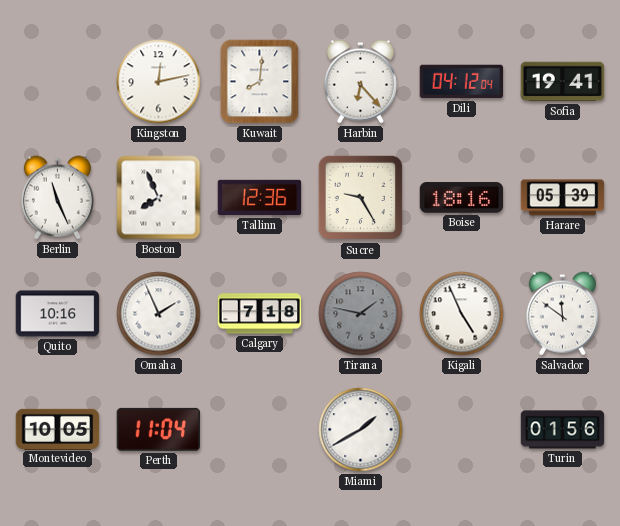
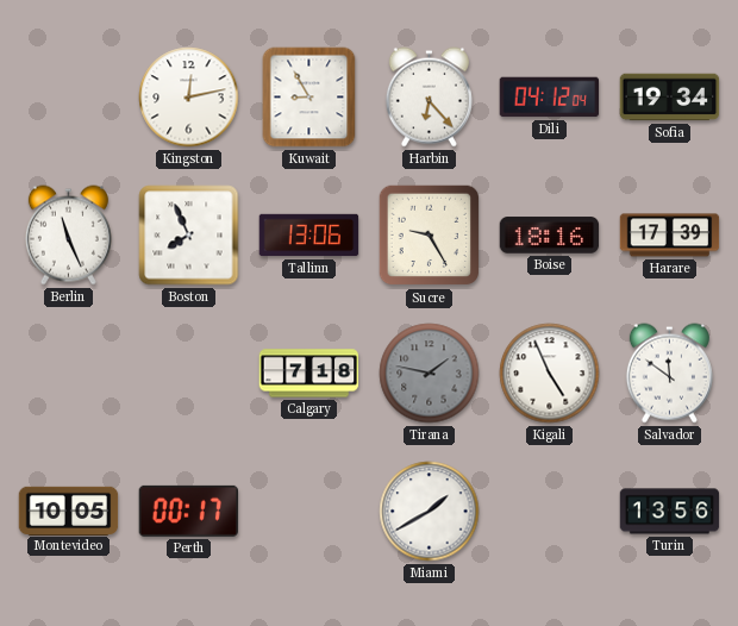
Kuwait: 8:01 -> 8:55
Sofia: 19:41 -> 19:34
Tallinn: 12:36 -> 13:06
Harare: 05:39 -> 17:39
Quito: 10:16 -> none
Omaha: 1:56 -> none
Perth: 11:04 -> 00:17
Turin: 01:56 -> 13:56
